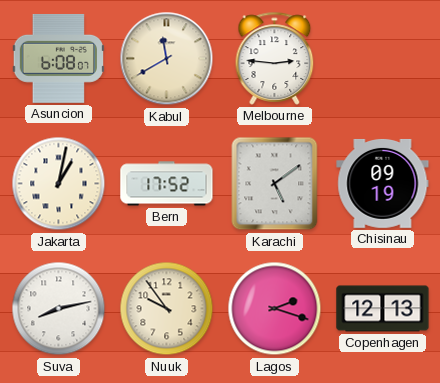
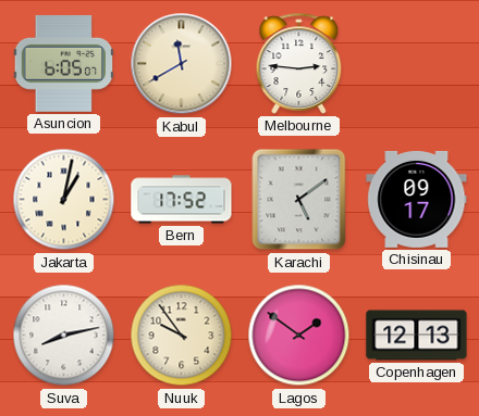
Asuncion: 6:08 -> 6:05
Chisinau: 09:19 -> 09:17
Lagos: 2:18 -> 1:51
